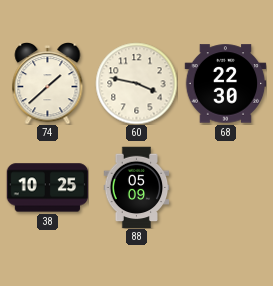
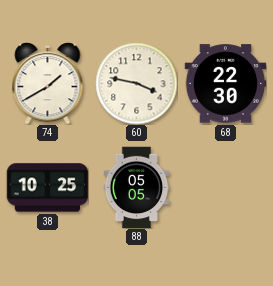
74: 1:38 -> 1:40
88: 05:09 -> 05:05
